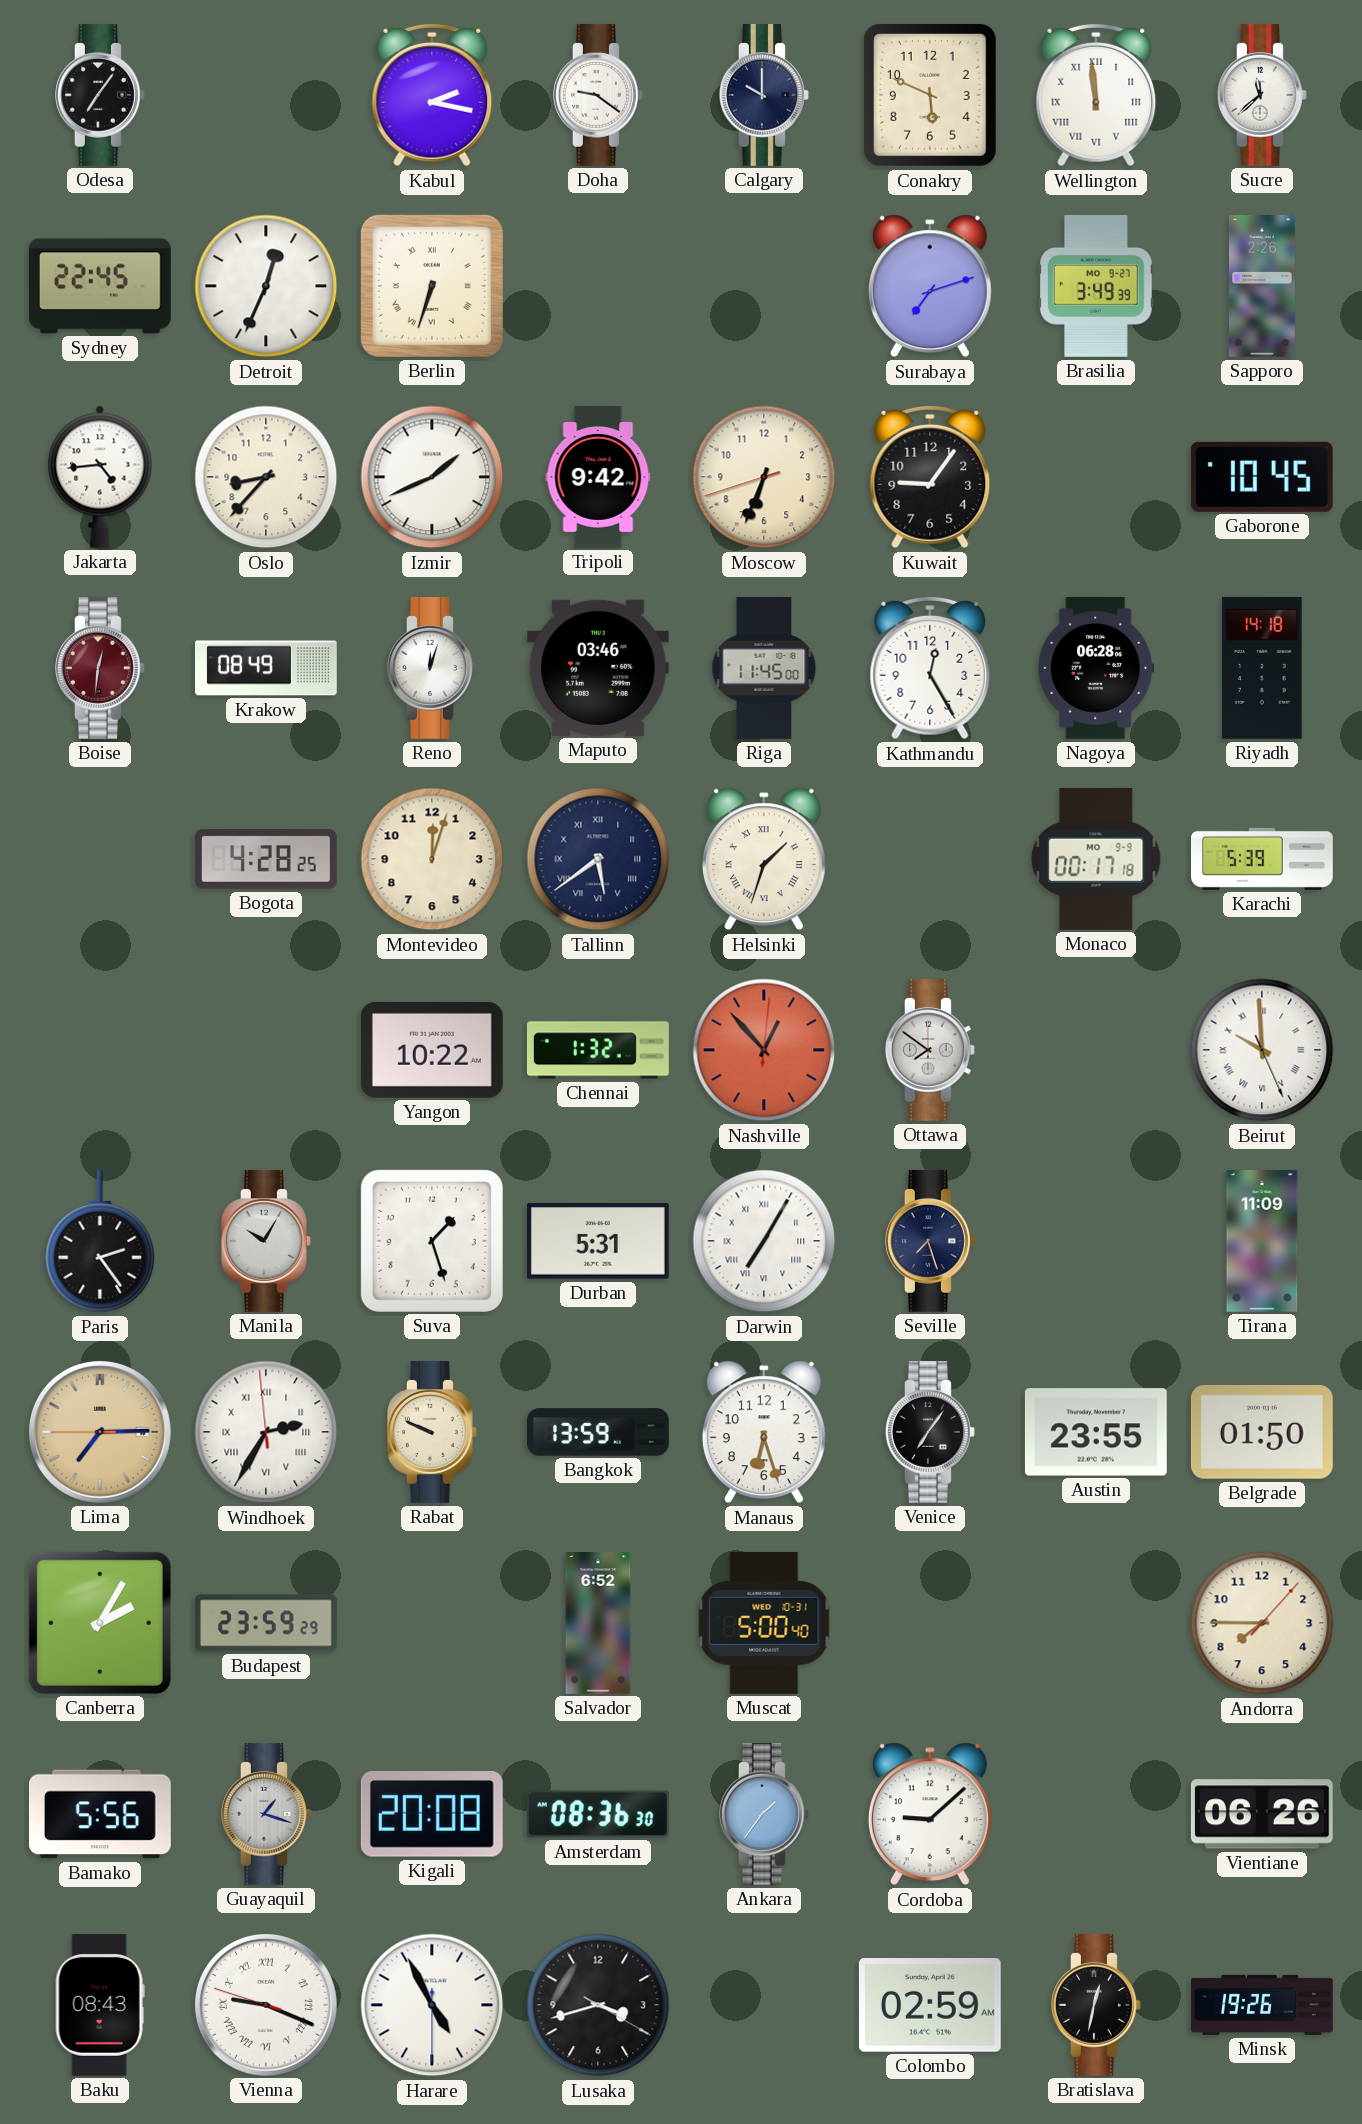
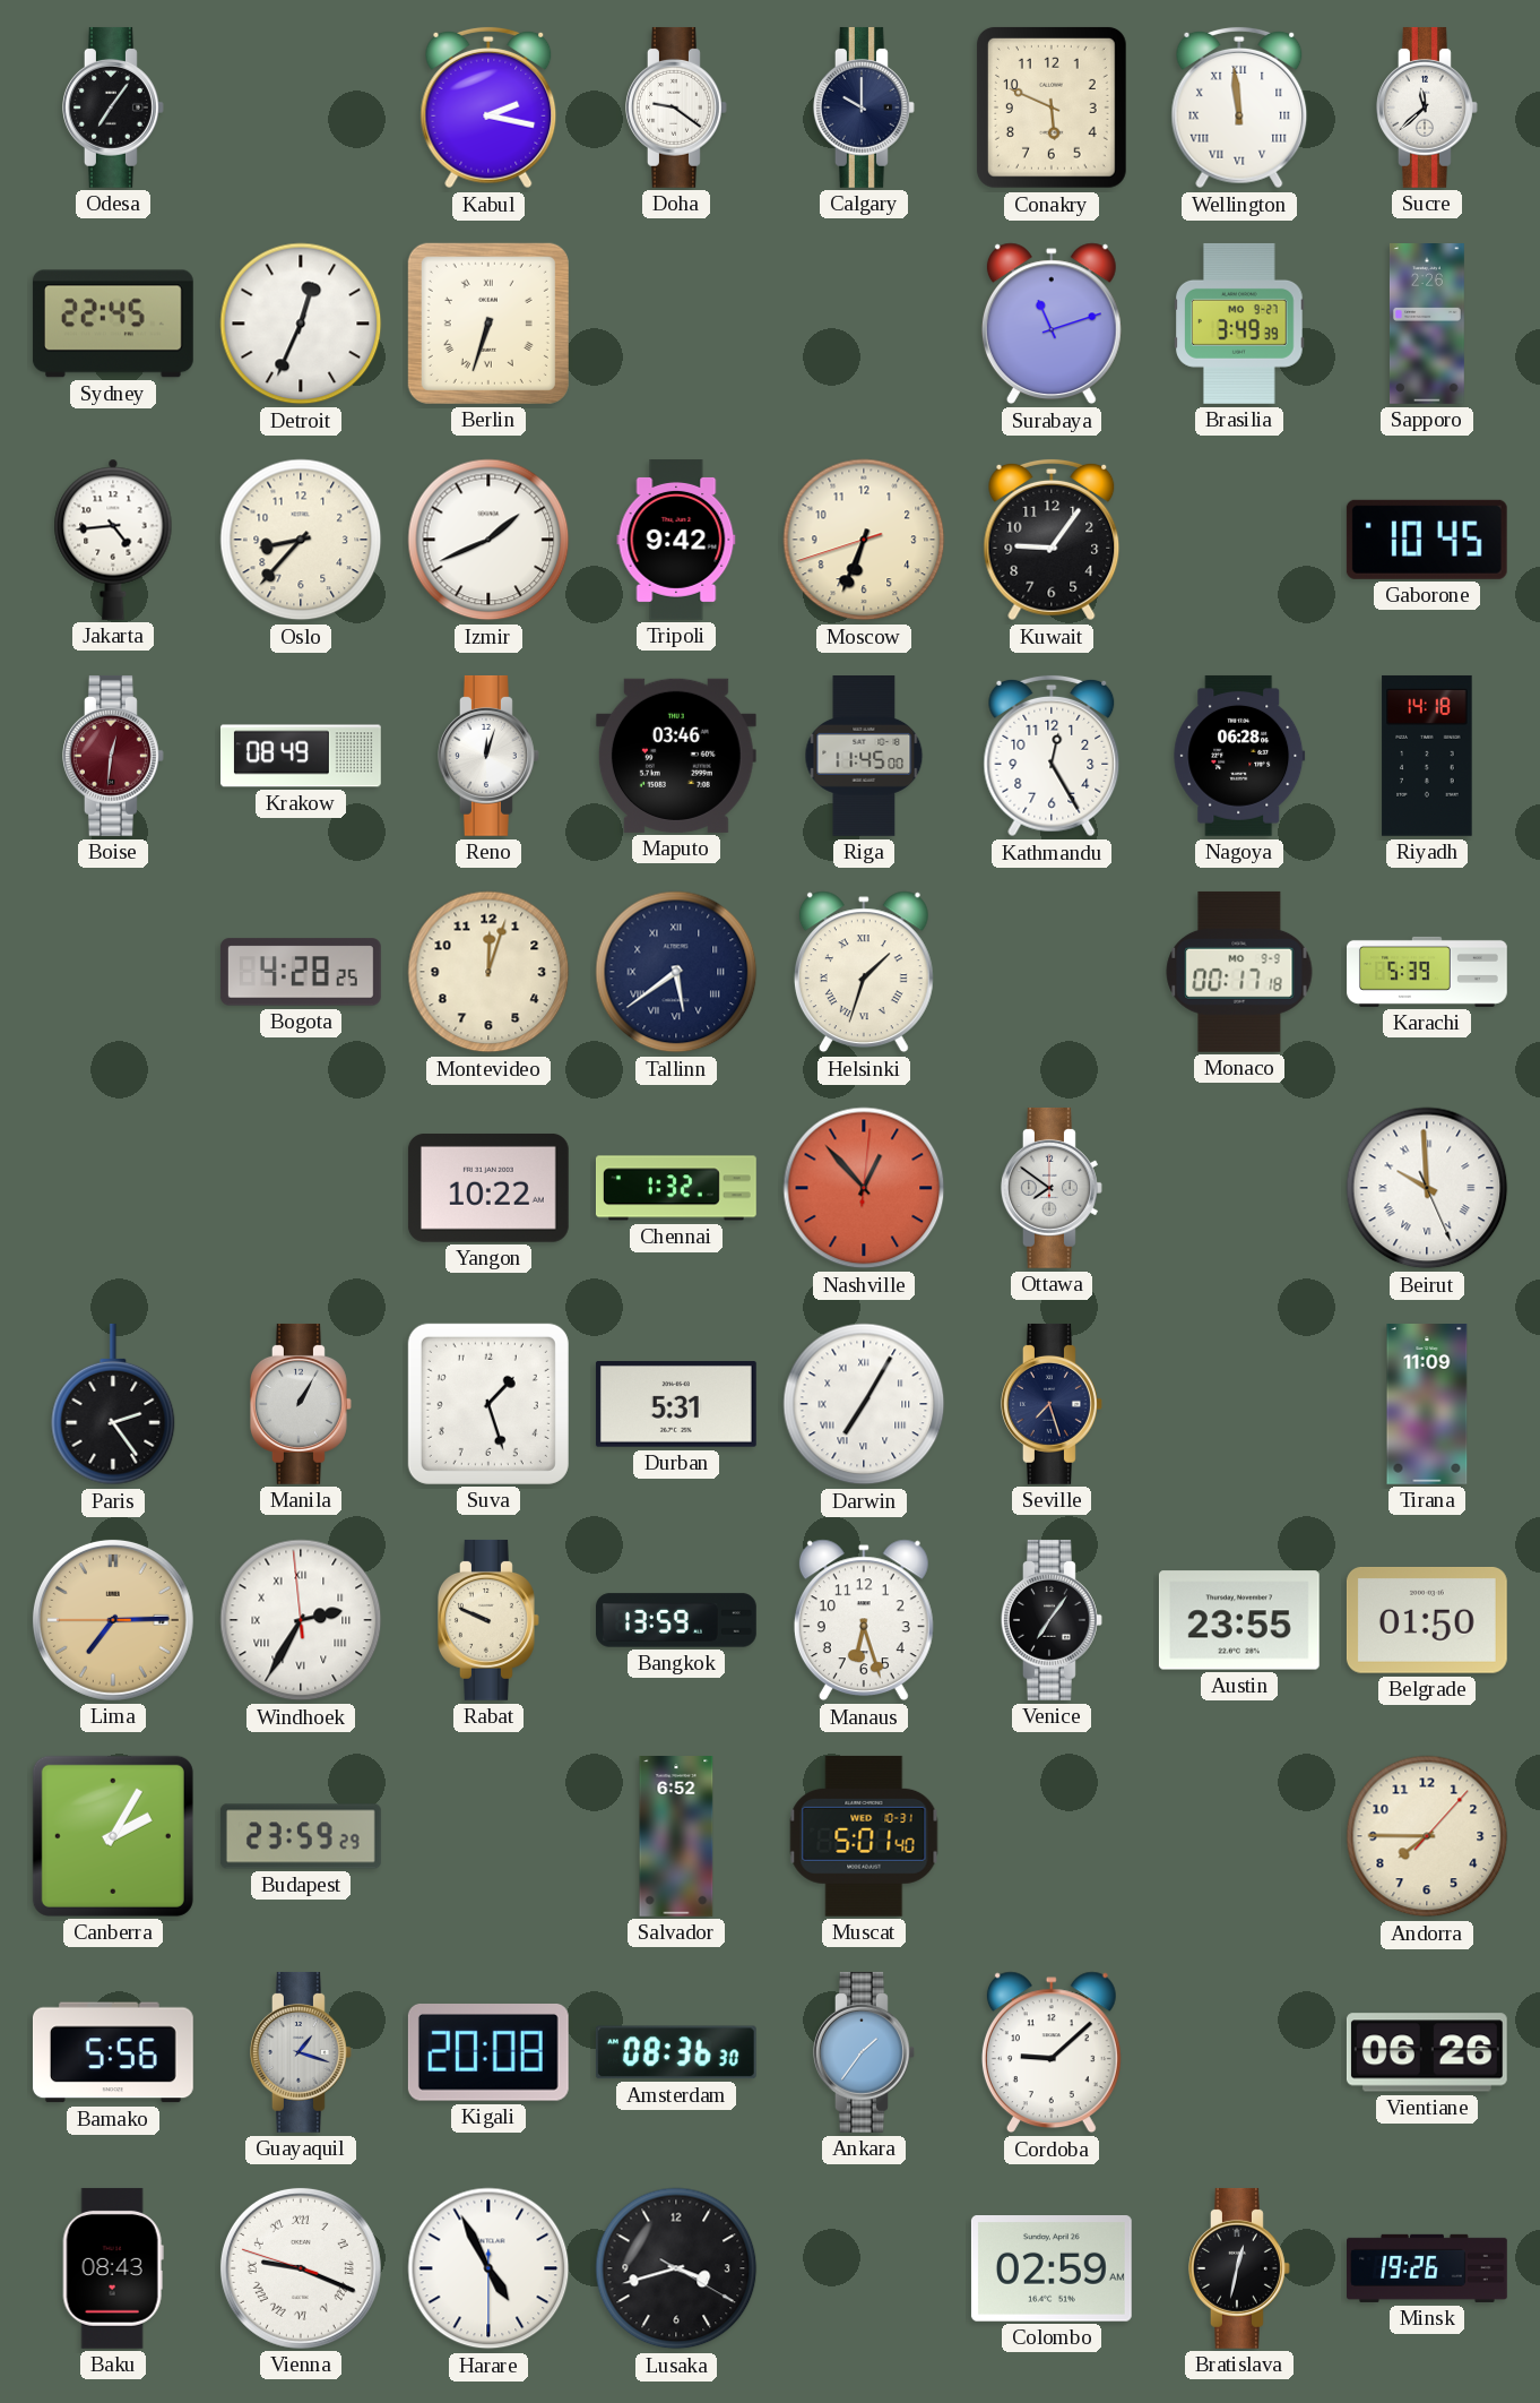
Surabaya: 7:12 -> 11:12
Manila: 10:05 -> 1:05
Muscat: 5:00 -> 5:01
